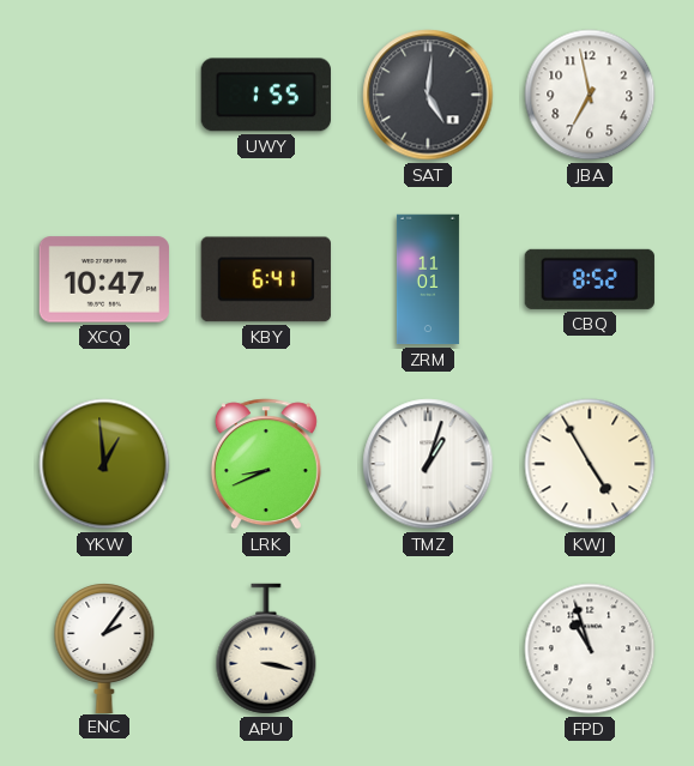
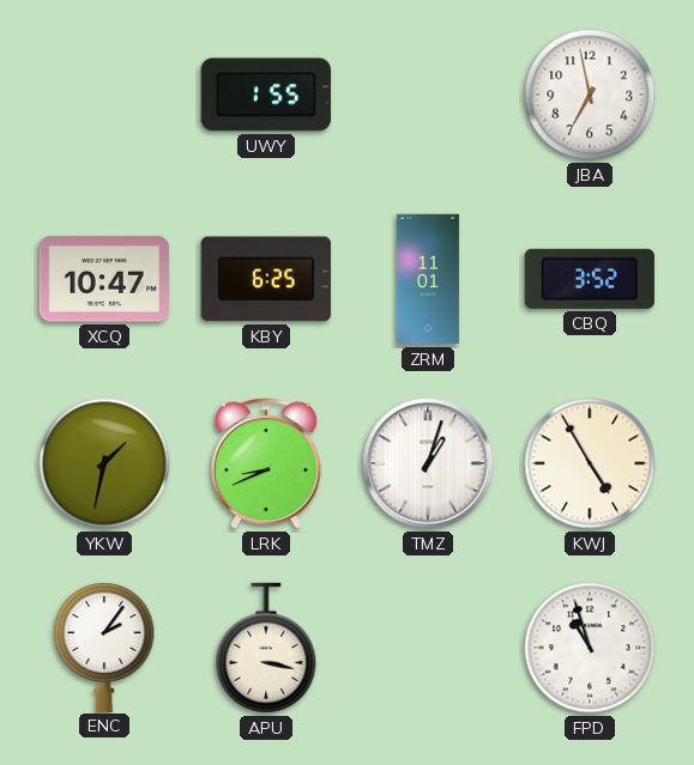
SAT: 5:01 -> none
KBY: 6:41 -> 6:25
CBQ: 8:52 -> 3:52
YKW: 12:59 -> 1:32
